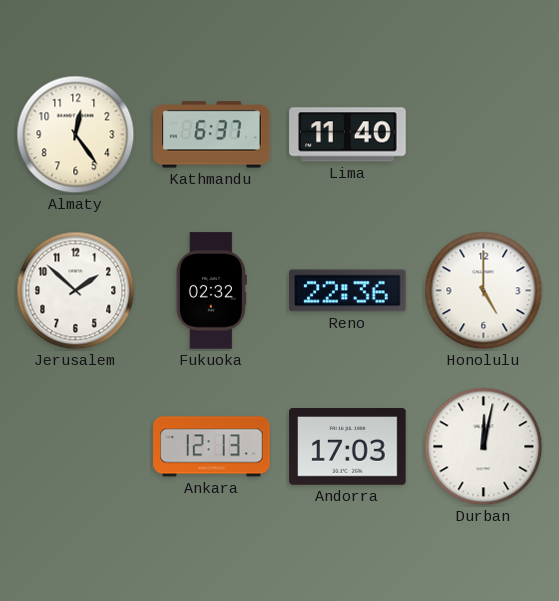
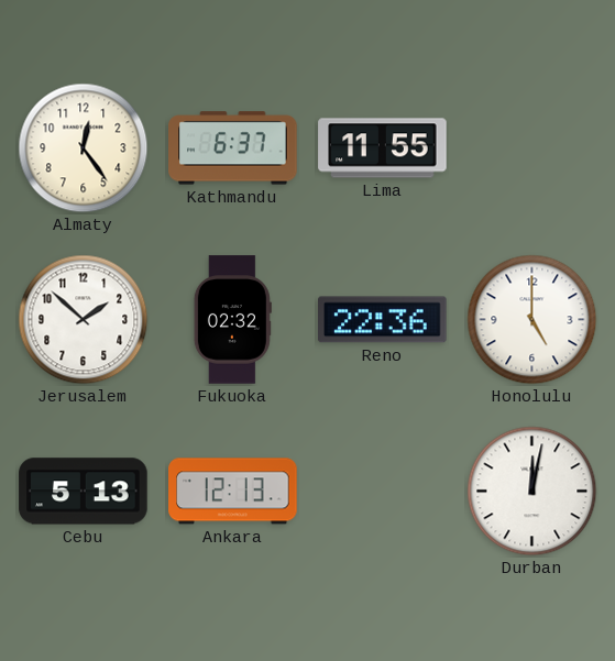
Lima: 11:40 -> 11:55
Cebu: none -> 5:13
Andorra: 17:03 -> none
